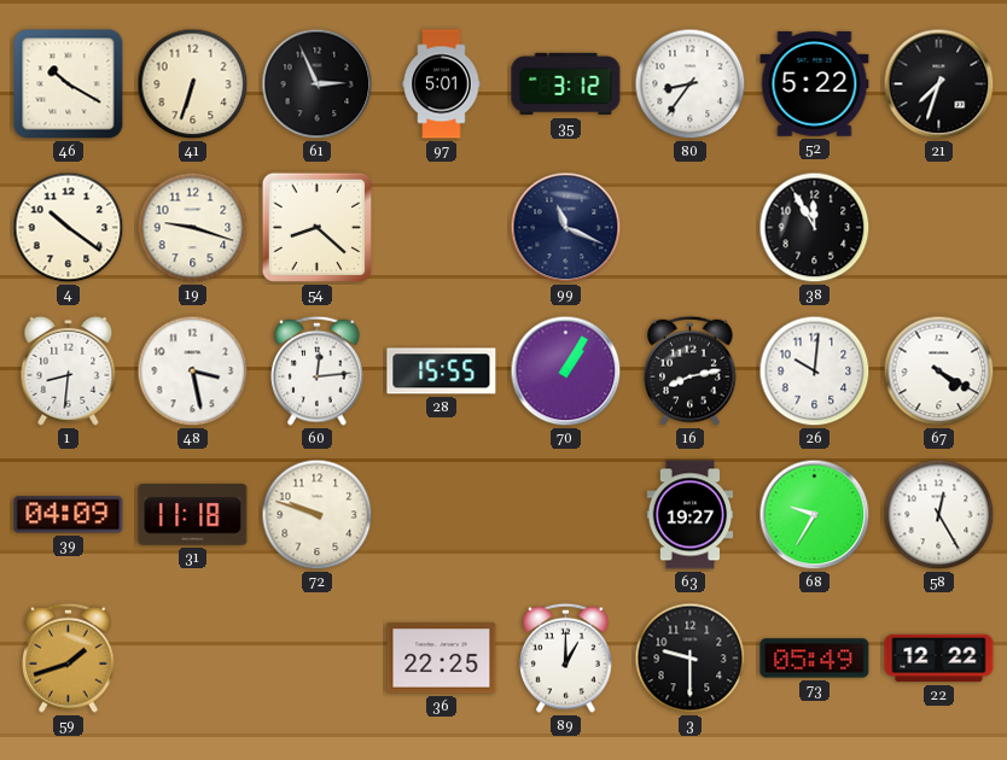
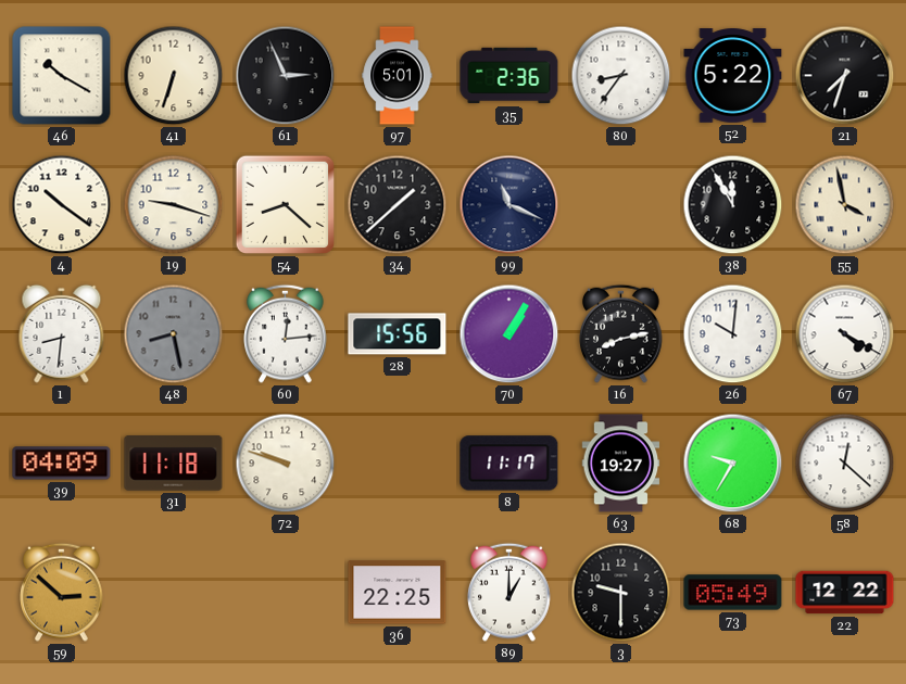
35: 3:12 -> 2:36
34: none -> 1:38
55: none -> 3:58
48: 3:28 -> 8:28
48 dial: white -> grey
28: 15:55 -> 15:56
8: none -> 11:17
58: 12:25 -> 12:22
59: 1:42 -> 2:52
